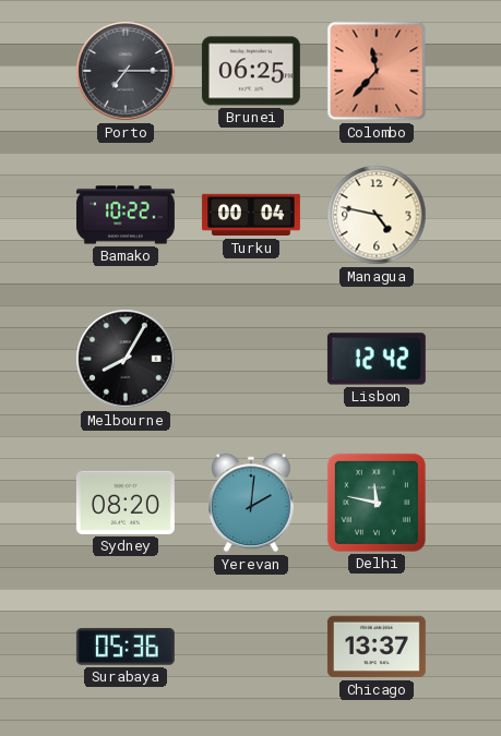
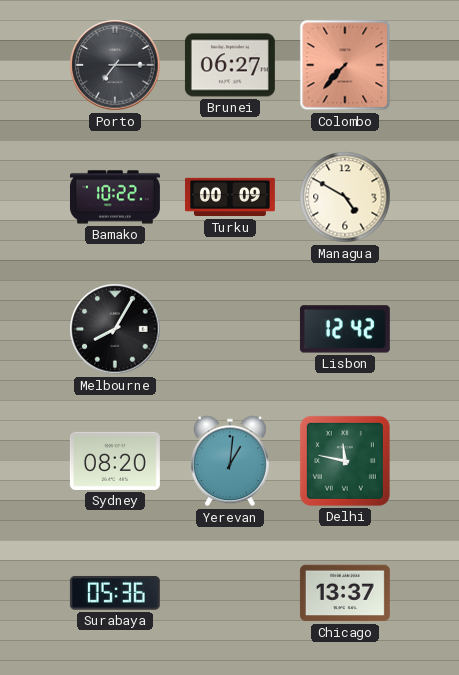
Brunei: 06:25 -> 06:27
Colombo: 11:37 -> 7:37
Turku: 00:04 -> 00:09
Managua: 4:47 -> 4:50
Yerevan: 2:01 -> 1:01
